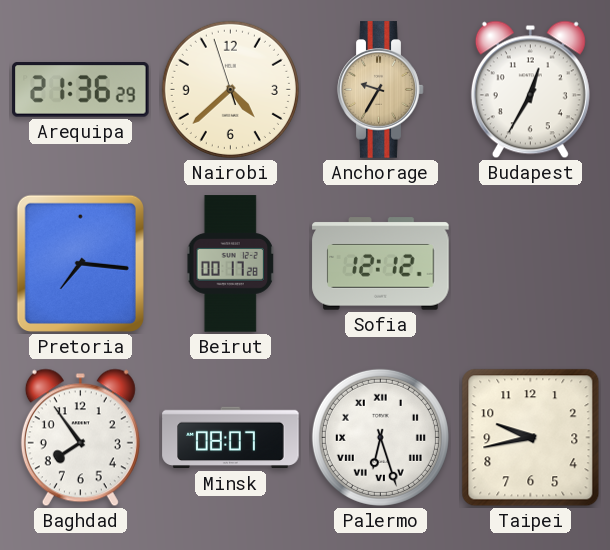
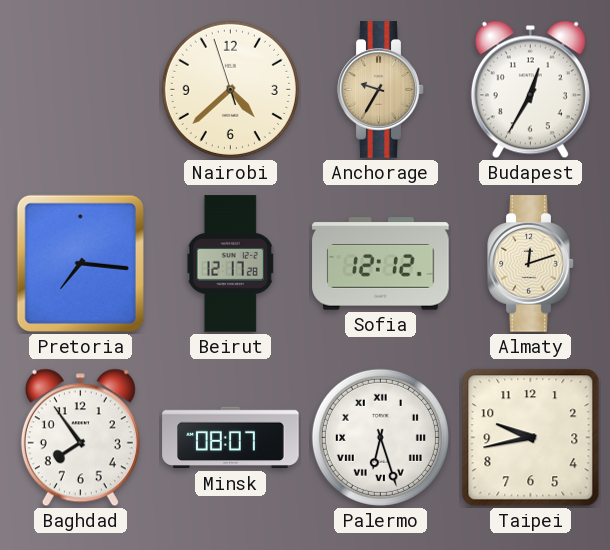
Arequipa: 21:36 -> none
Beirut: 00:17 -> 12:17
Almaty: none -> 12:12
